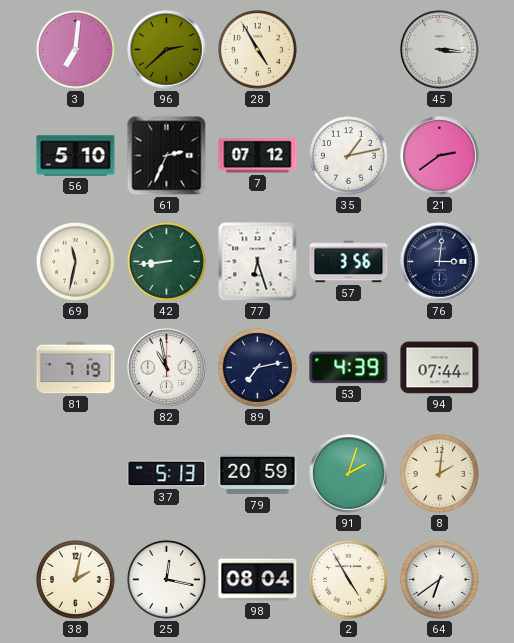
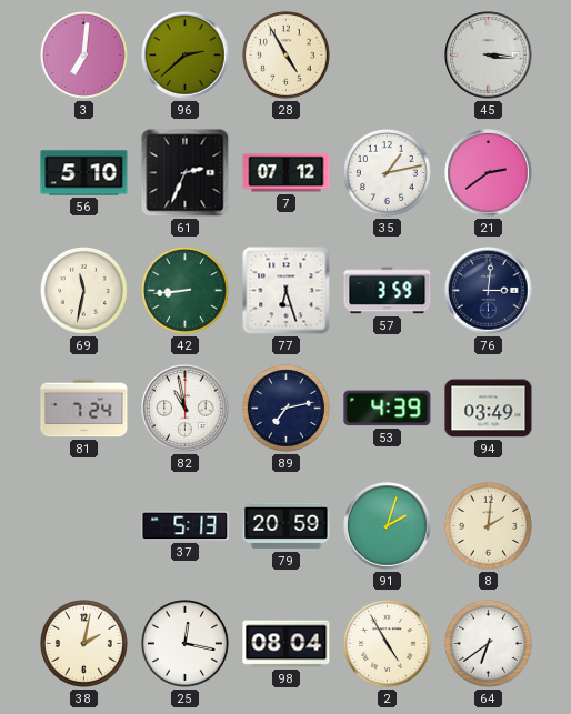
57: 3:56 -> 3:59
81: 7:19 -> 7:24
94: 07:44 -> 03:49
